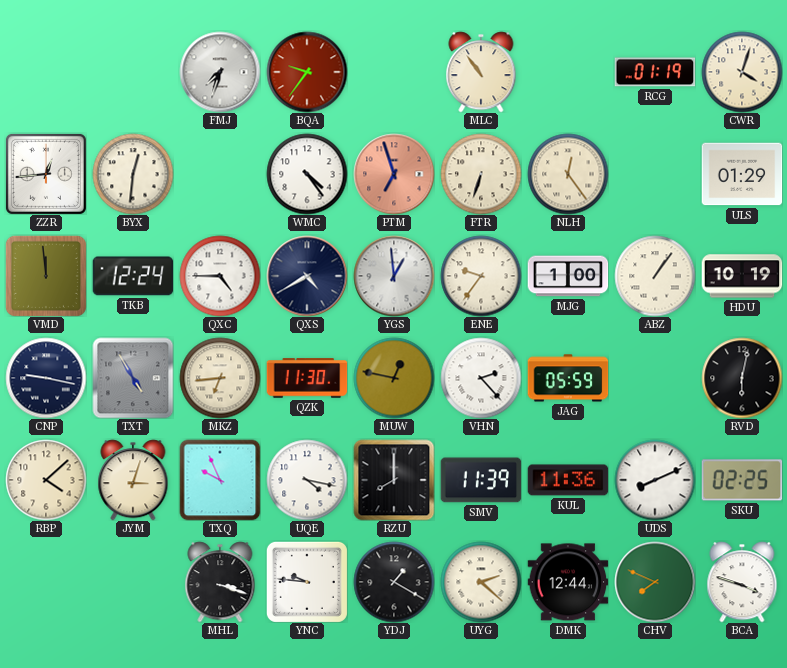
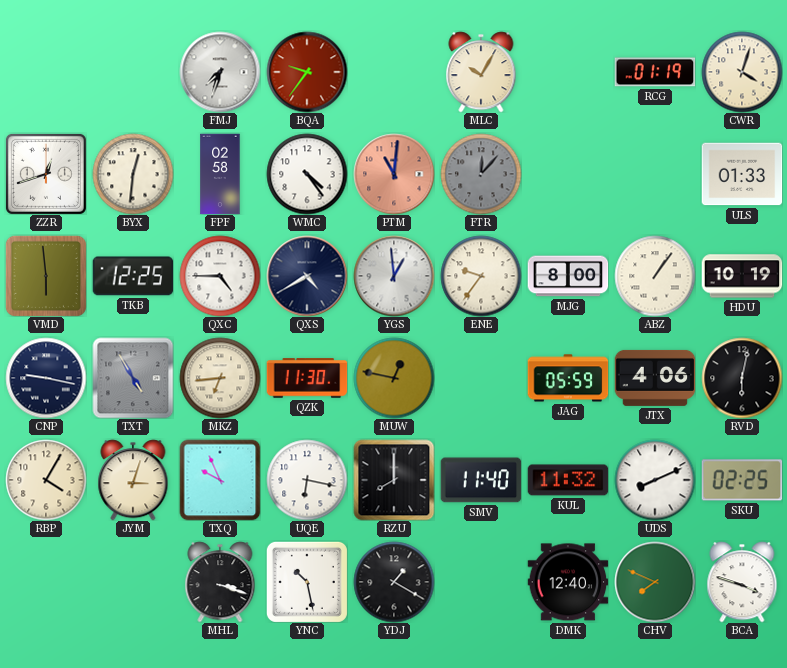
MLC: 10:54 -> 10:05
ZZR: 12:44 -> 12:42
FPF: none -> 02:58
PTM: 6:57 -> 11:01
FTR: 6:33 -> 12:07
FTR dial: cream -> grey
NLH: 12:24 -> none
ULS: 01:29 -> 01:33
VMD: 11:59 -> 5:59
TKB: 12:24 -> 12:25
MJG: 1:00 -> 8:00
VHN: 2:23 -> none
JTX: none -> 4:06
RBP: 4:08 -> 4:05
UQE: 4:17 -> 6:17
SMV: 11:39 -> 11:40
KUL: 11:36 -> 11:32
YNC: 9:46 -> 10:28
UYG: 2:22 -> none
DMK: 12:44 -> 12:40
